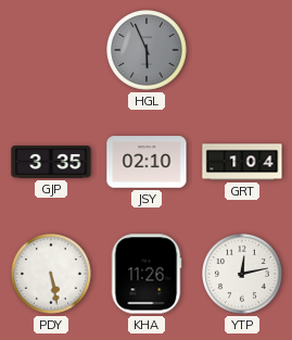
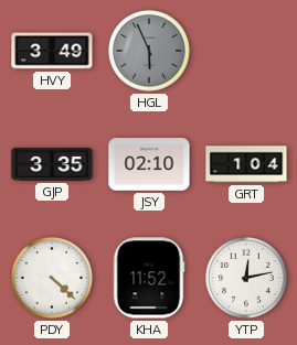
HVY: none -> 3:49
PDY: 5:28 -> 4:22
KHA: 11:26 -> 11:52
